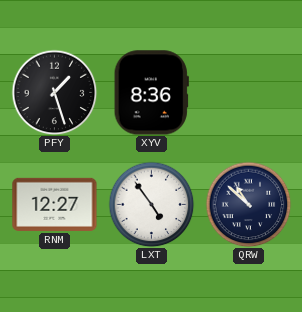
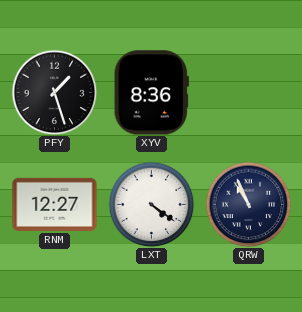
LXT: 4:54 -> 4:21
QRW: 10:52 -> 10:56
